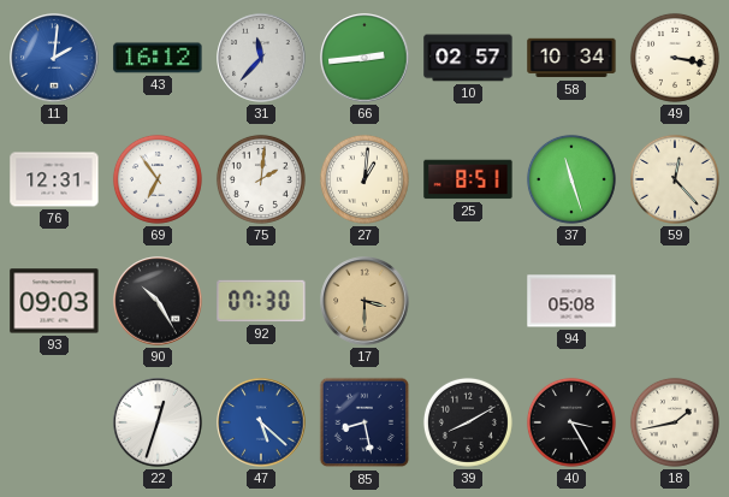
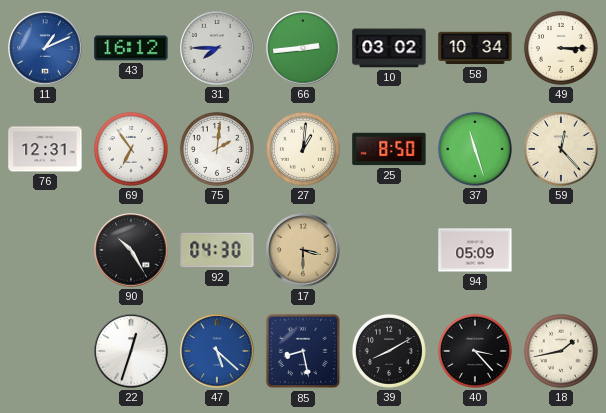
11: 2:01 -> 1:11
31: 11:37 -> 7:45
10: 02:57 -> 03:02
49: 3:17 -> 3:15
25: 8:51 -> 8:50
93: 09:03 -> none
92: 07:30 -> 04:30
94: 05:08 -> 05:09
40: 3:25 -> 3:23
